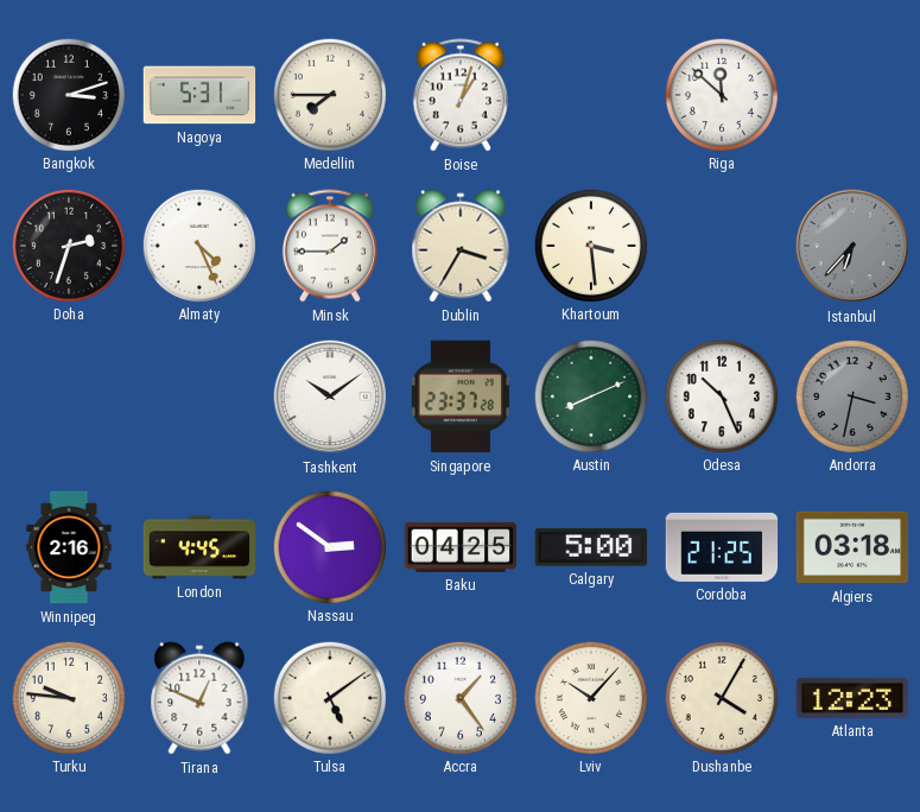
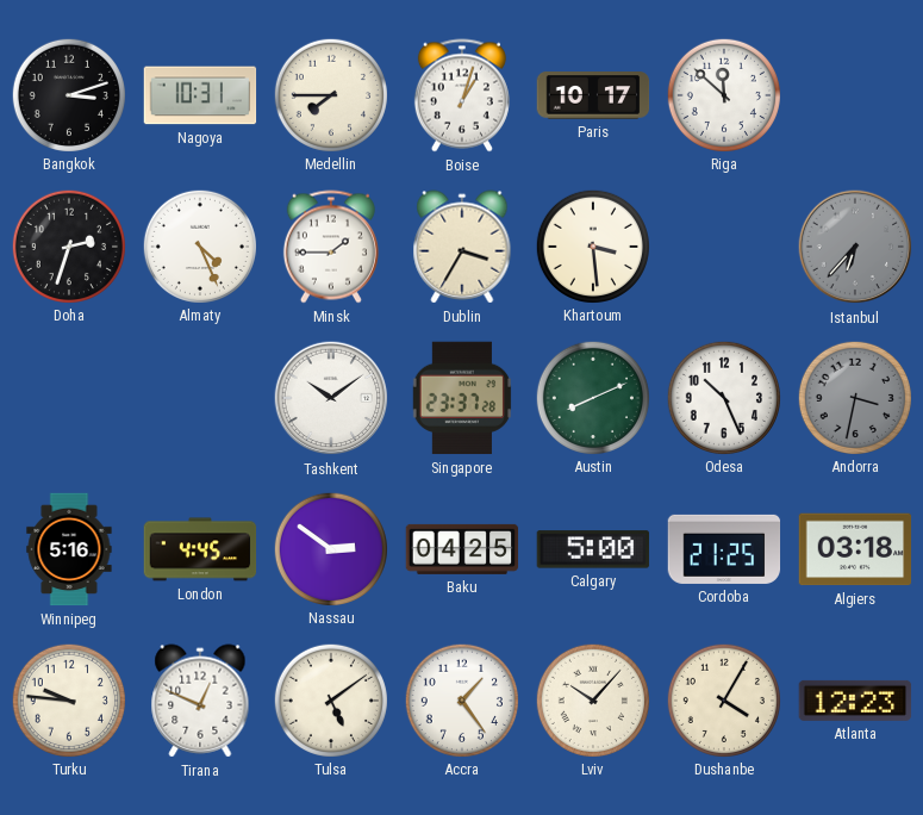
Nagoya: 5:31 -> 10:31
Paris: none -> 10:17
Winnipeg: 2:16 -> 5:16
